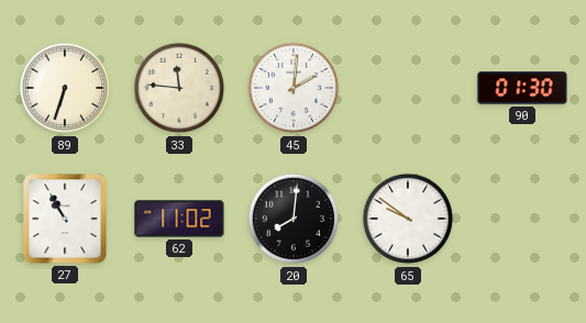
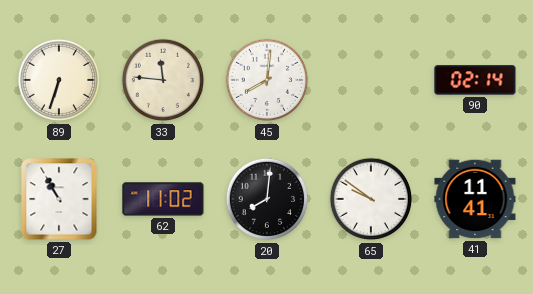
45: 2:01 -> 8:01
90: 01:30 -> 02:14
41: none -> 11:41
